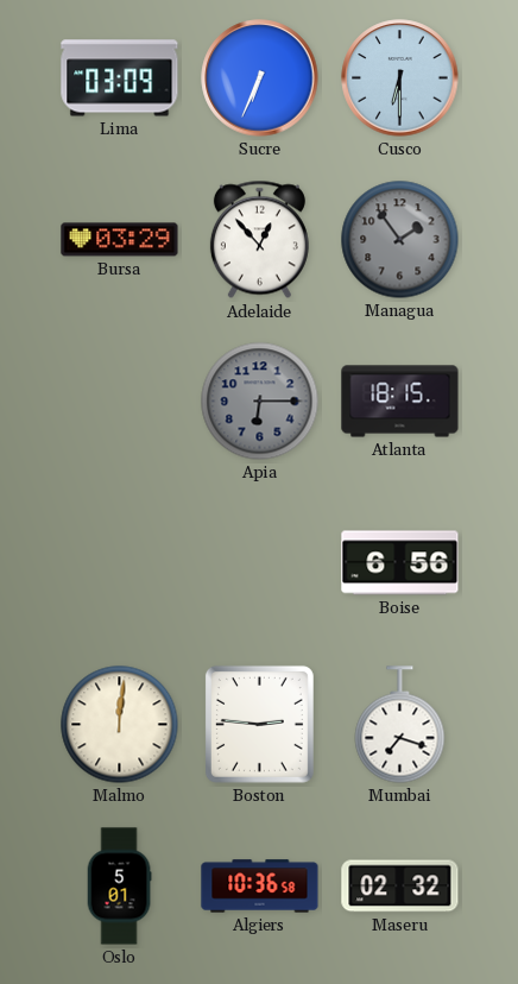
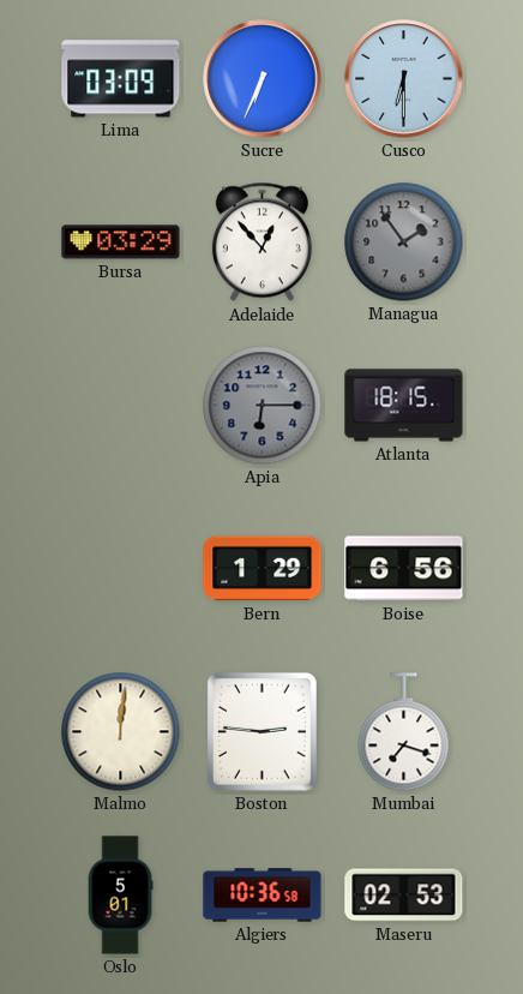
Bern: none -> 1:29
Maseru: 02:32 -> 02:53
